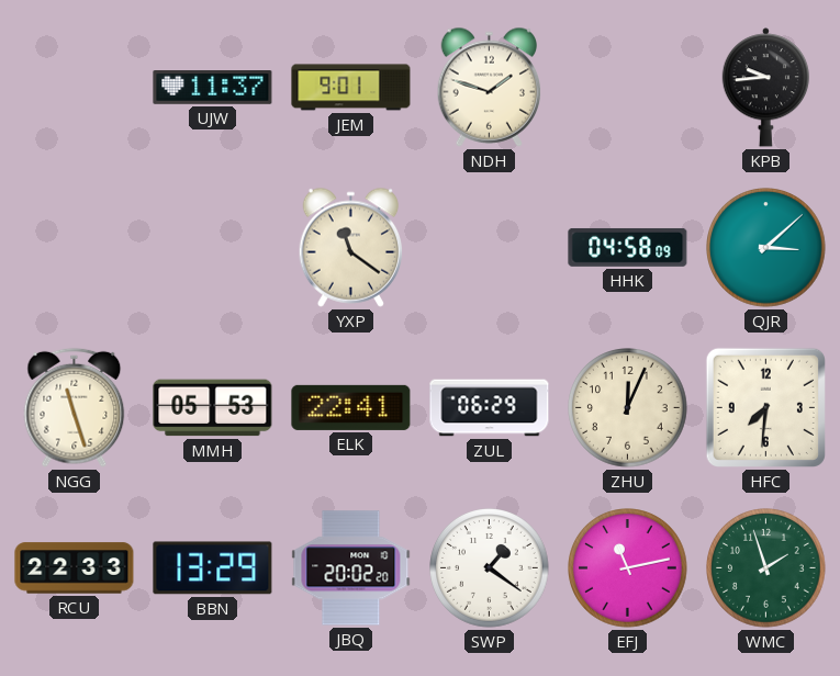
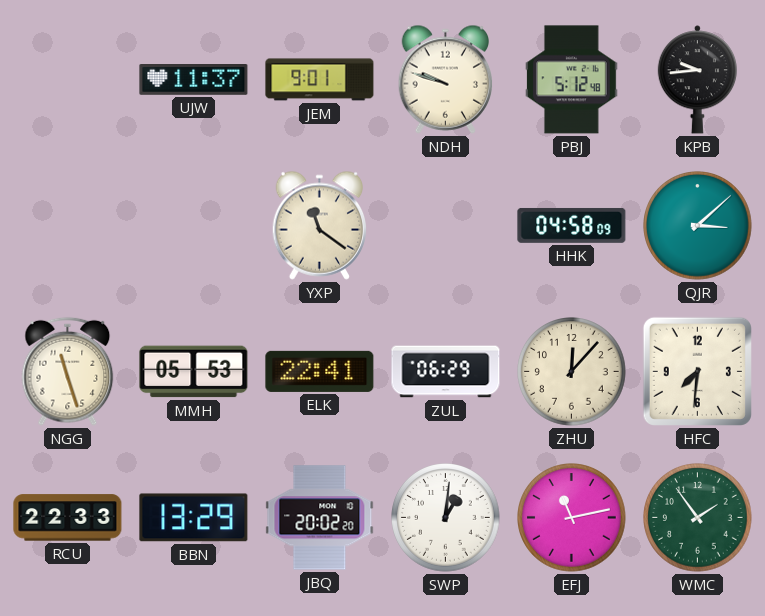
NDH: 1:48 -> 9:48
PBJ: none -> 5:12
ZHU: 12:04 -> 12:07
SWP: 1:21 -> 1:01
WMC: 1:57 -> 1:54
